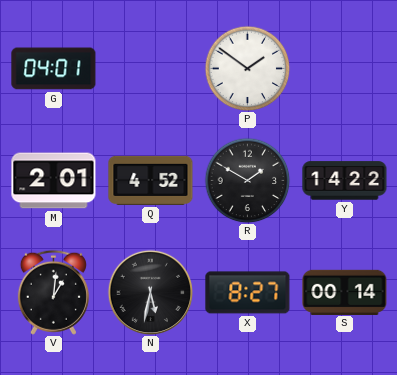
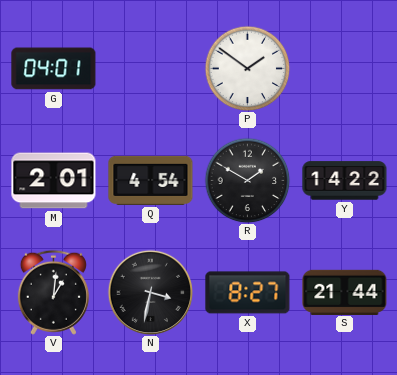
Q: 4:52 -> 4:54
N: 5:32 -> 3:32
S: 00:14 -> 21:44
